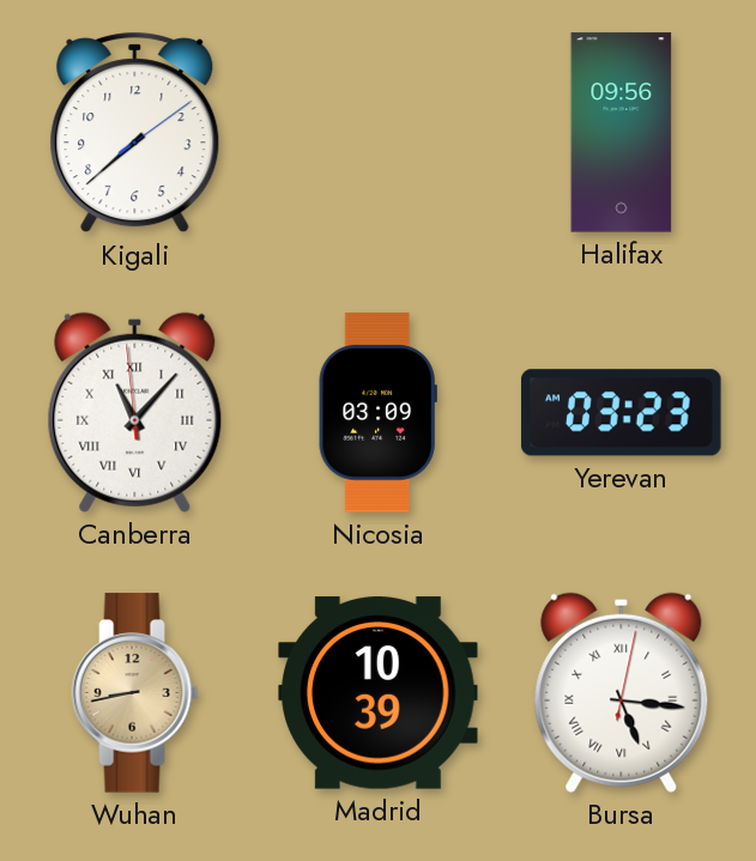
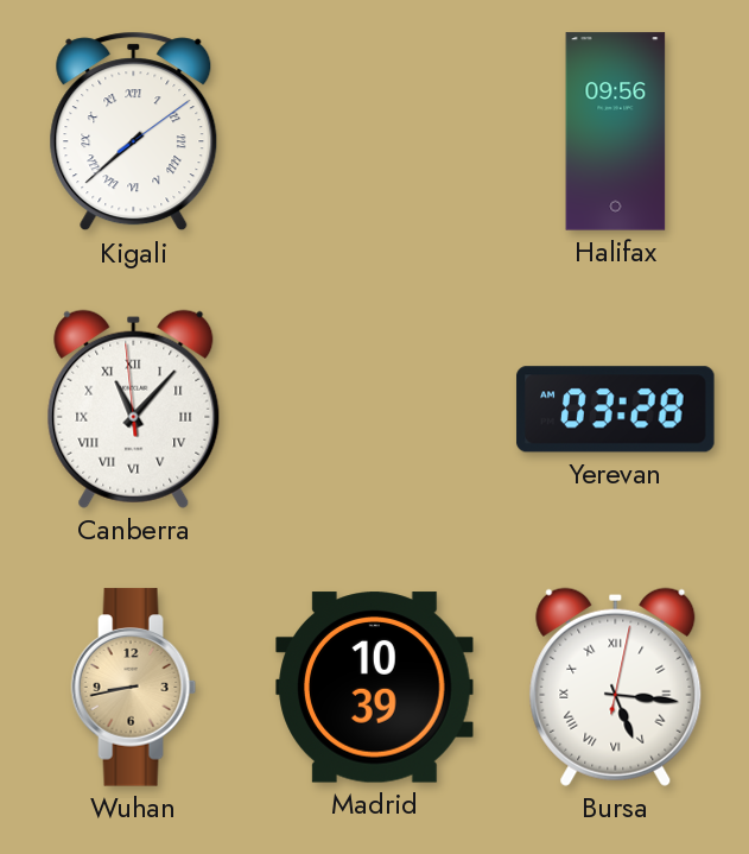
Kigali numerals: Arabic -> Roman
Nicosia: 03:09 -> none
Yerevan: 03:23 -> 03:28
